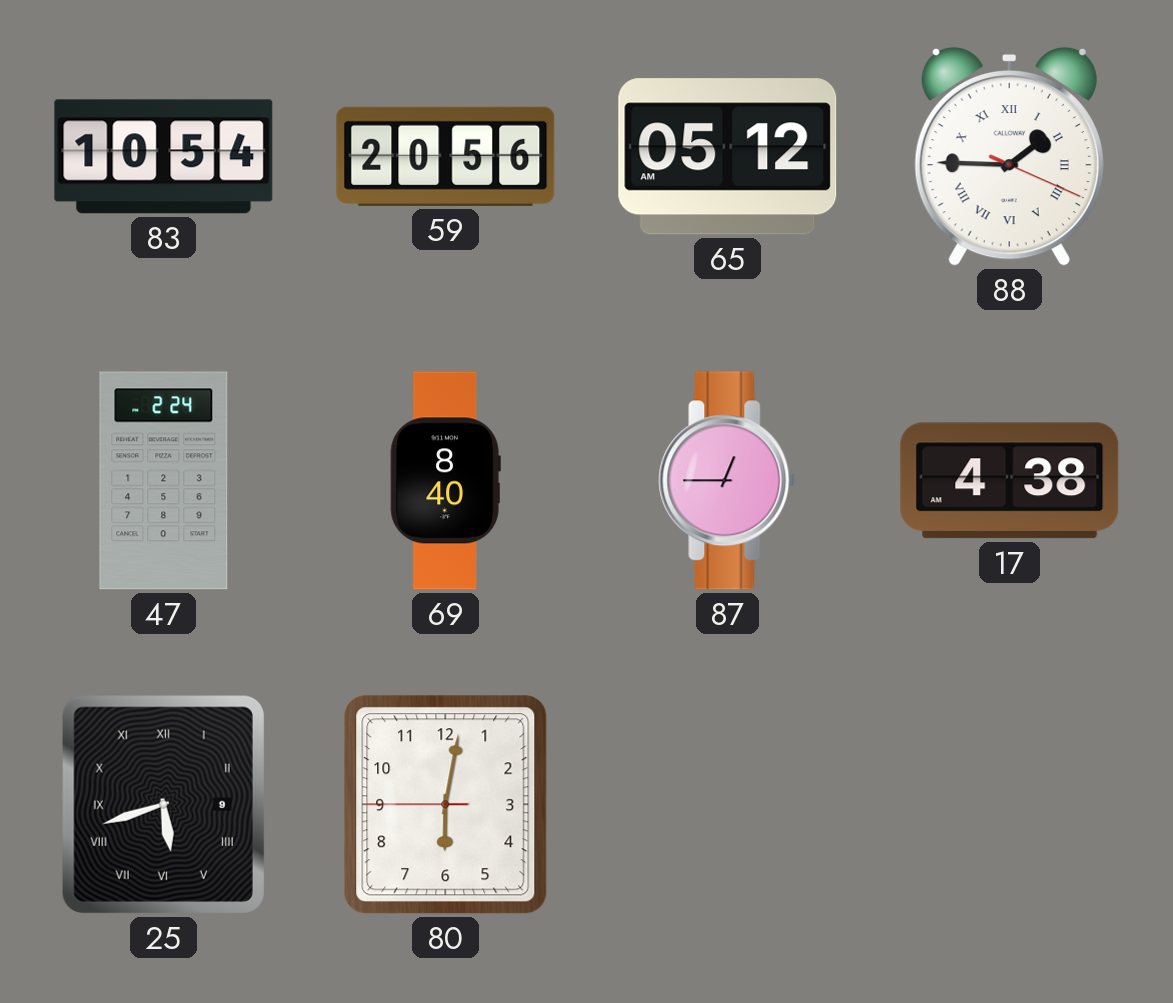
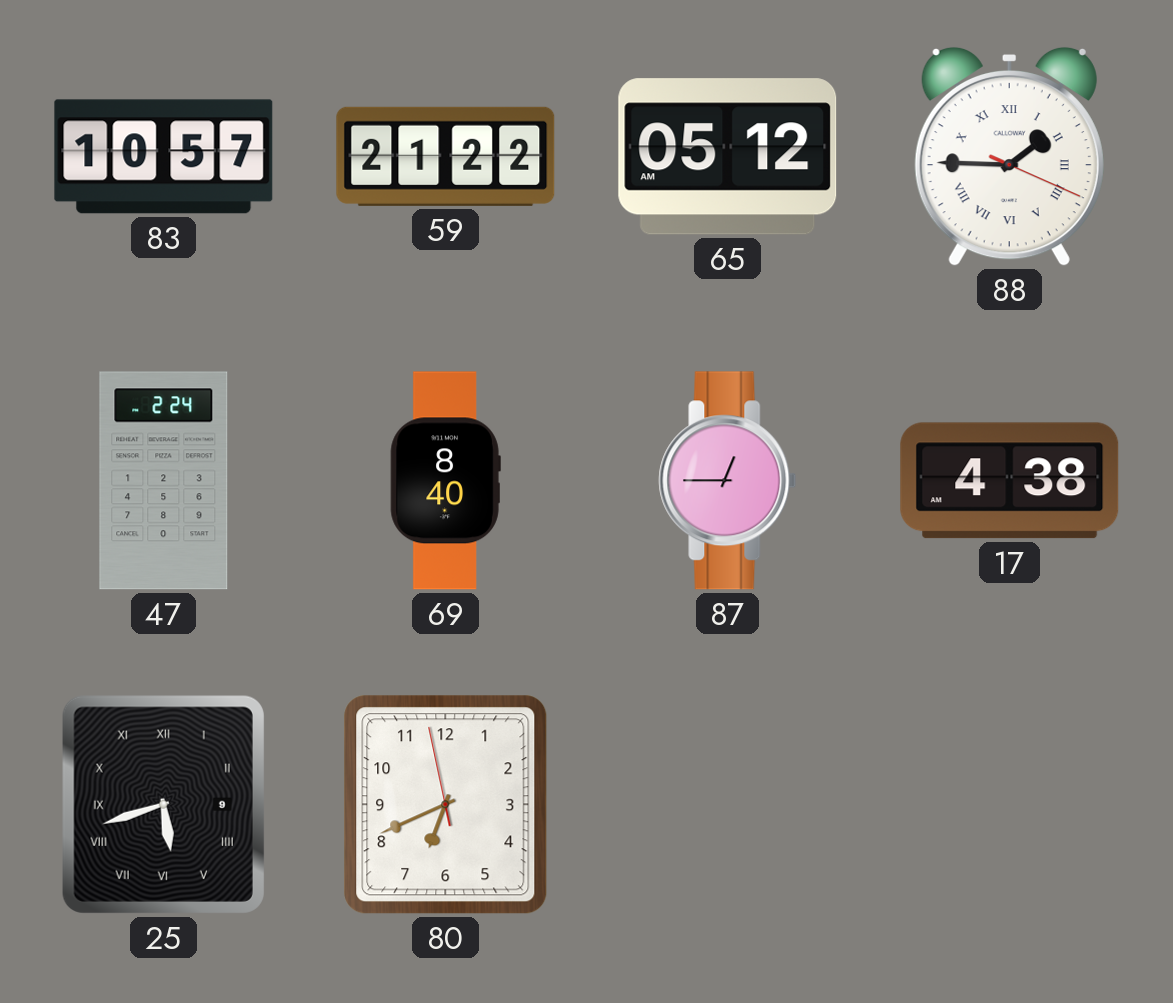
83: 10:54 -> 10:57
59: 20:56 -> 21:22
80: 6:01 -> 6:40
